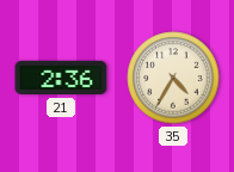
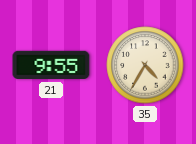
21: 2:36 -> 9:55
